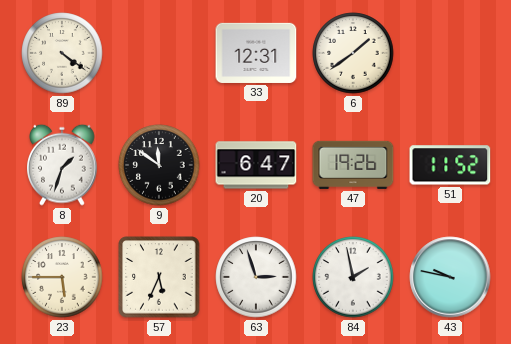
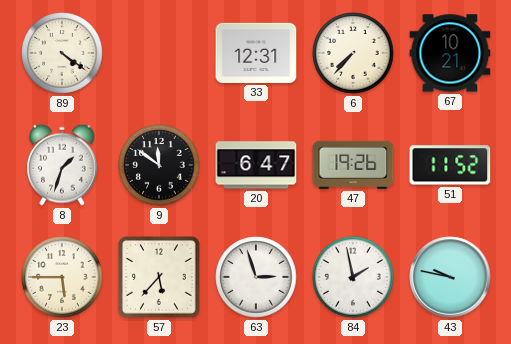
6: 1:39 -> 7:37
67: none -> 10:21
57: 5:34 -> 5:37
